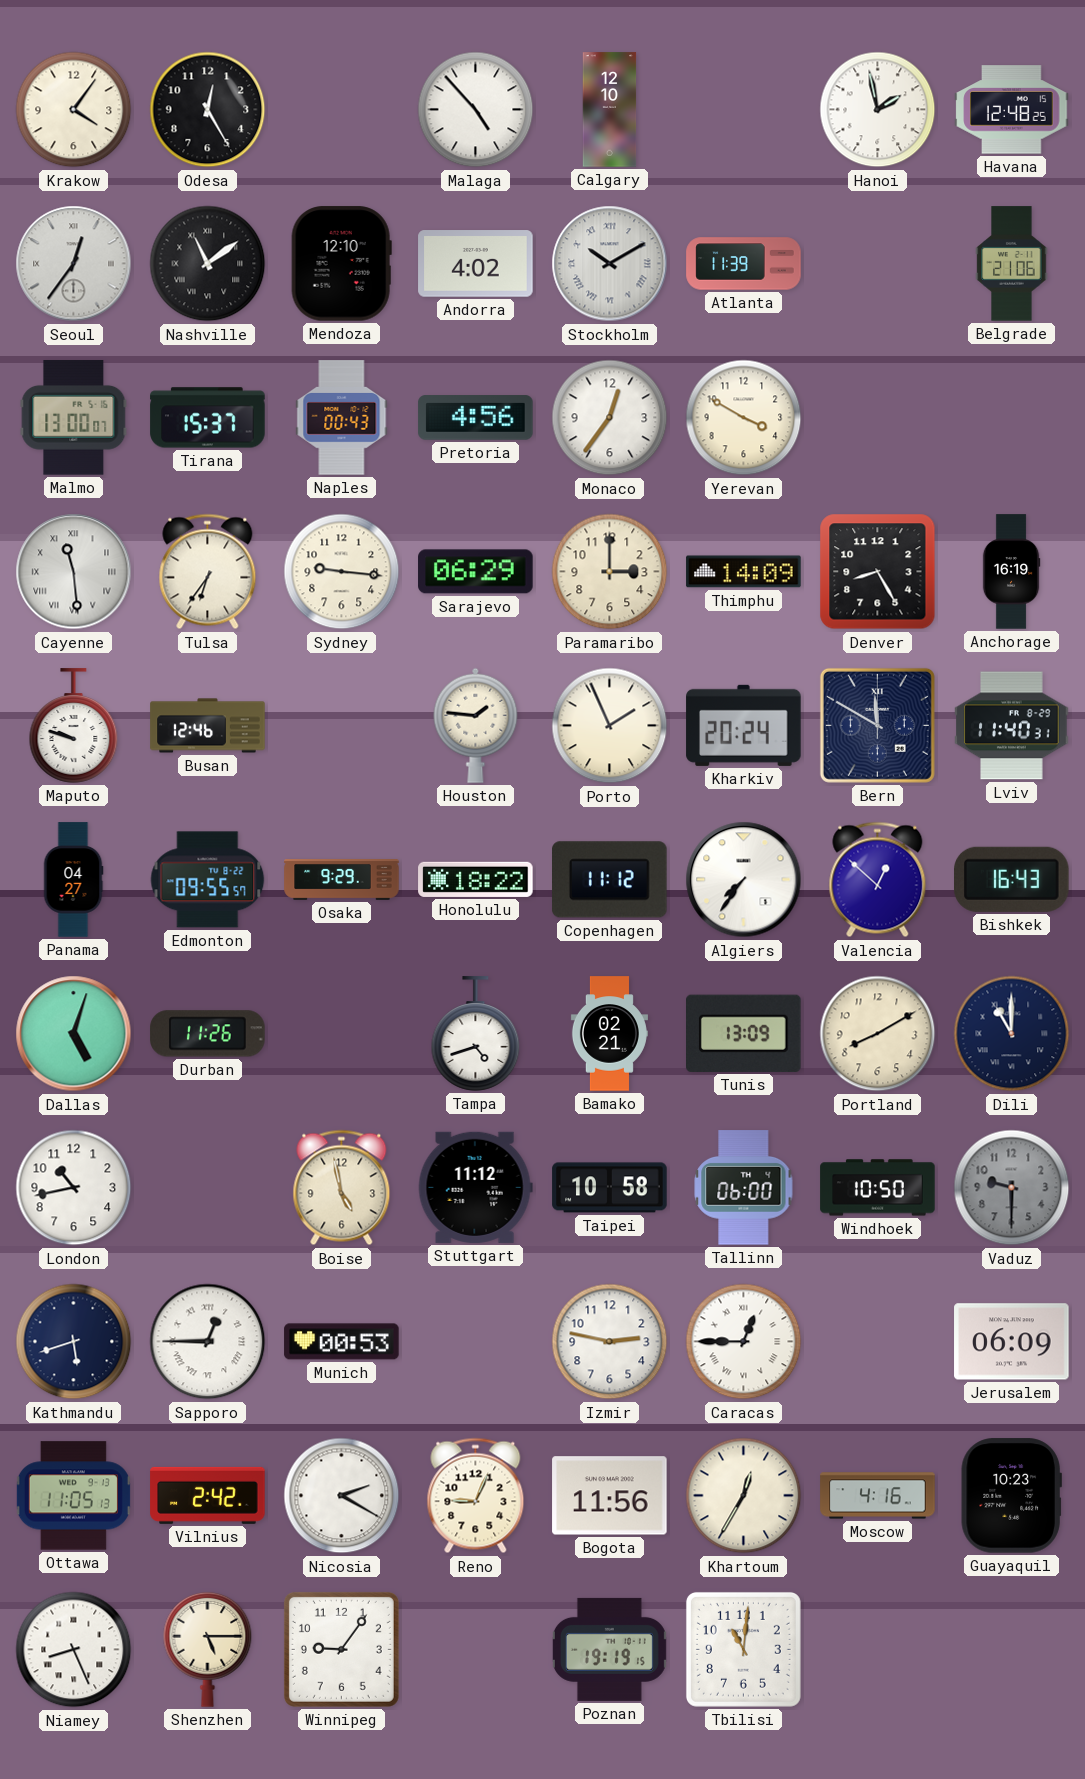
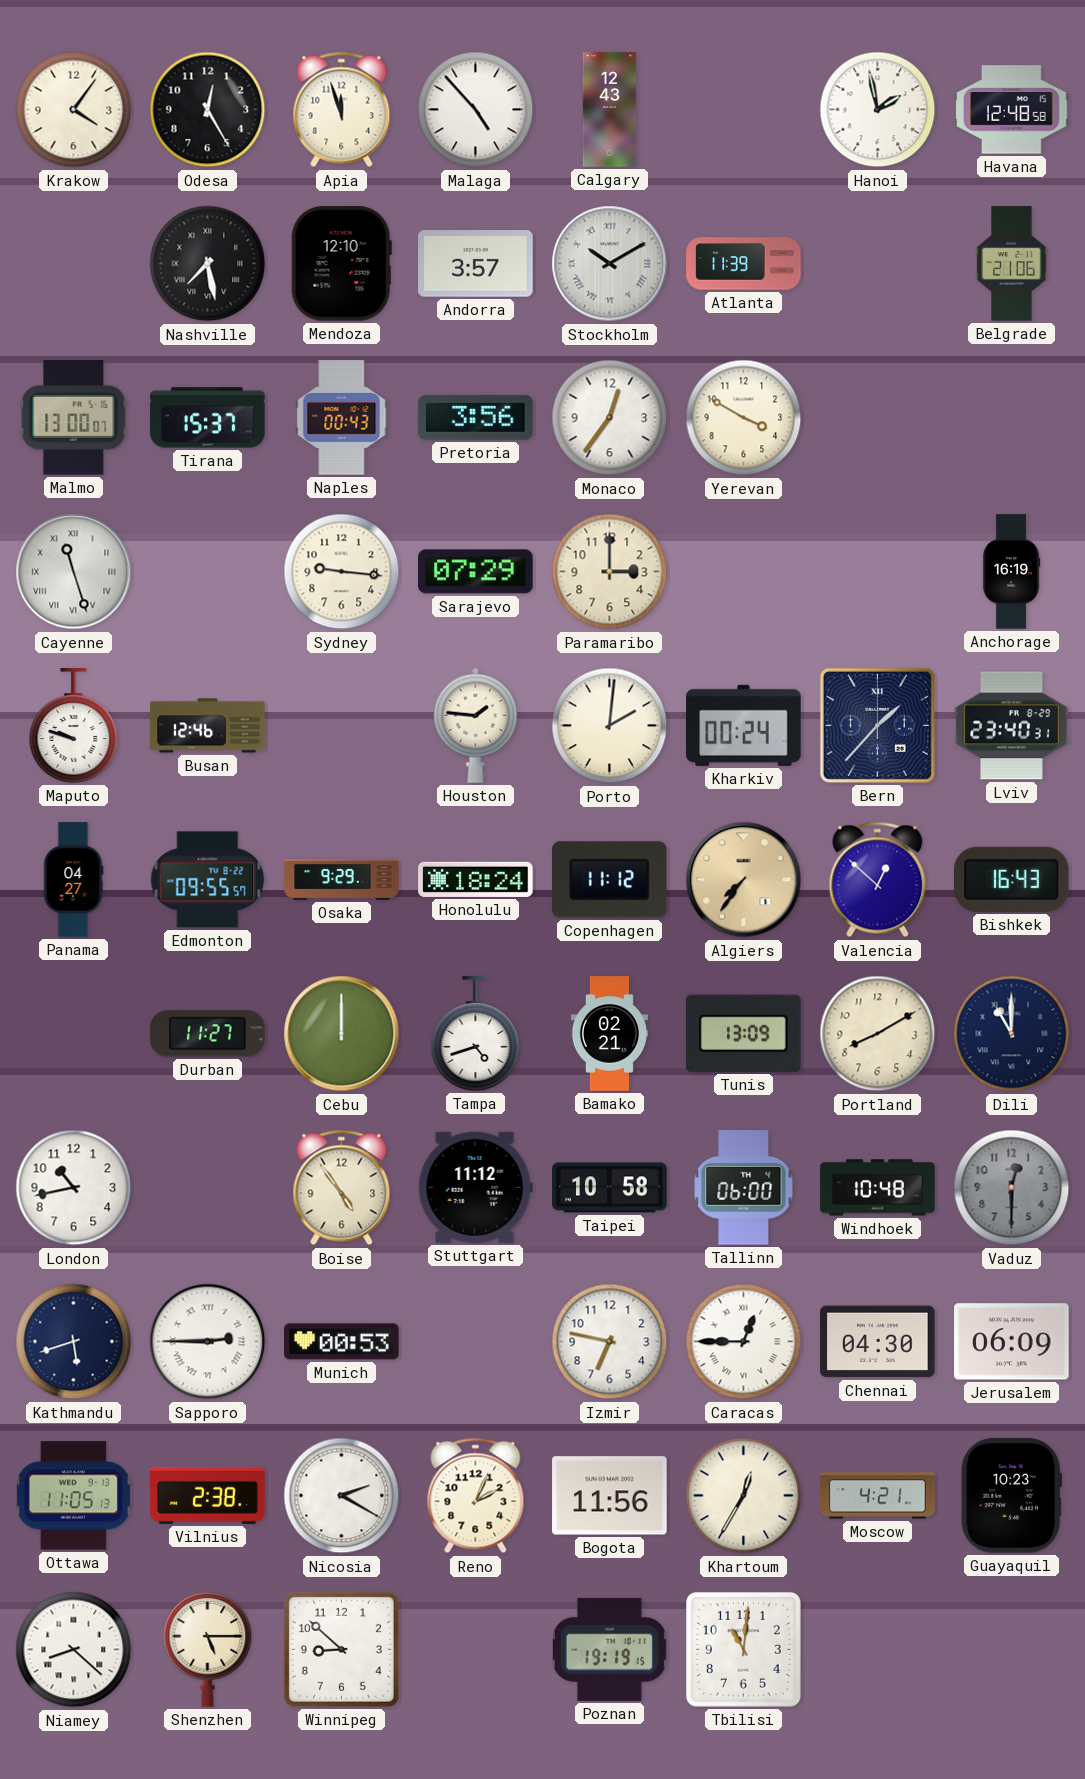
Apia: none -> 11:57
Calgary: 12:10 -> 12:43
Havana: 12:48:25 -> 12:48:58
Seoul: 12:36 -> none
Nashville: 11:09 -> 7:28
Andorra: 4:02 -> 3:57
Pretoria: 4:56 -> 3:56
Cayenne: 11:29 -> 11:27
Tulsa: 6:36 -> none
Sarajevo: 06:29 -> 07:29
Thimphu: 14:09 -> none
Denver: 8:25 -> none
Porto: 1:56 -> 2:01
Kharkiv: 20:24 -> 00:24
Bern: 11:50 -> 1:37
Lviv: 11:40 -> 23:40
Honolulu: 18:22 -> 18:24
Algiers dial: white -> champagne
Dallas: 5:03 -> none
Durban: 11:26 -> 11:27
Cebu: none -> 12:00
Boise: 4:58 -> 4:54
Windhoek: 10:50 -> 10:48
Vaduz: 9:30 -> 12:30
Sapporo: 12:45 -> 2:45
Izmir: 2:47 -> 6:47
Chennai: none -> 04:30
Vilnius: 2:42 -> 2:38
Reno: 9:04 -> 2:04
Moscow: 4:16 -> 4:21
Niamey: 8:26 -> 8:22
Winnipeg: 9:06 -> 8:52
